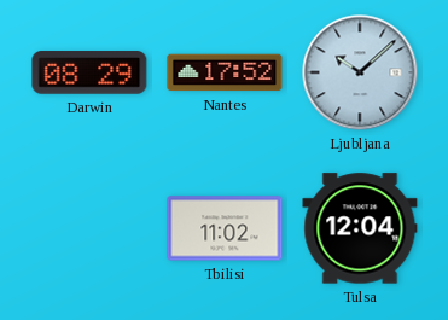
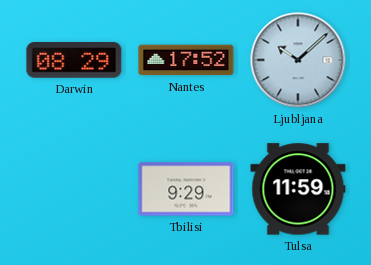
Tbilisi: 11:02 -> 9:29
Tulsa: 12:04 -> 11:59
